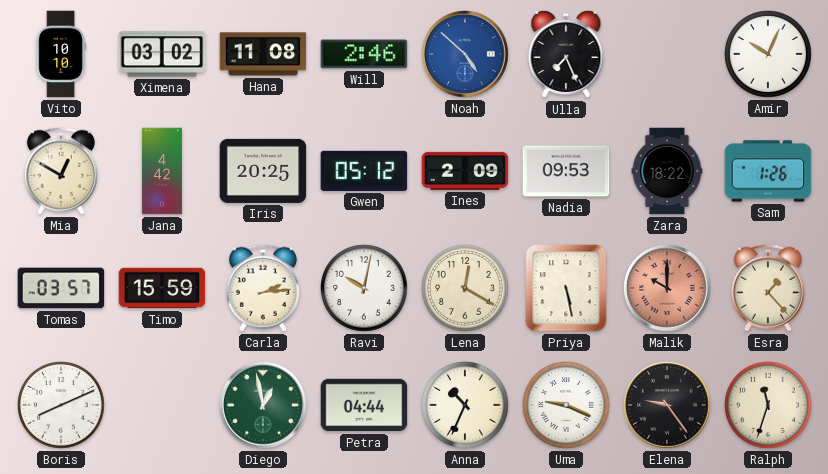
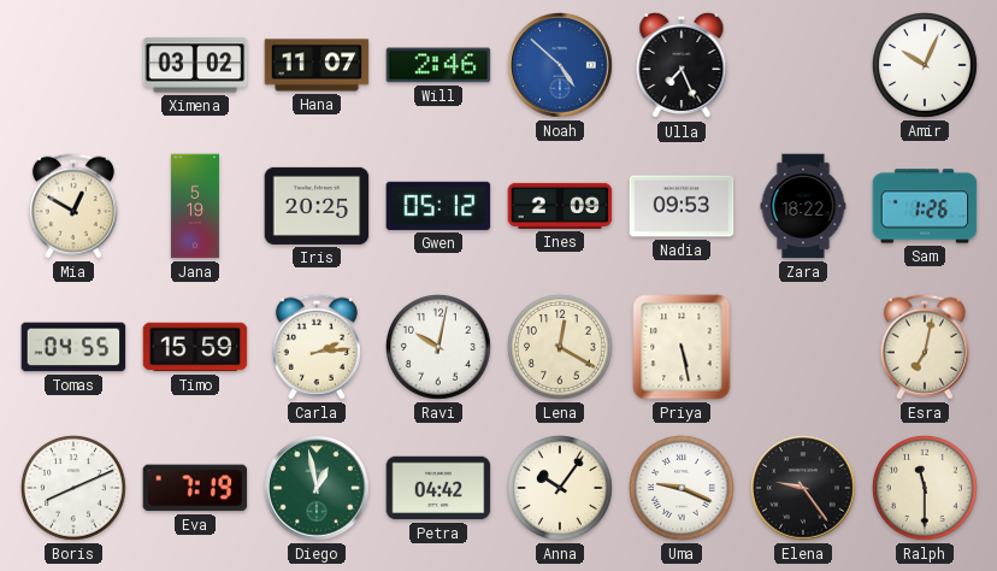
Vito: 10:10 -> none
Hana: 11:08 -> 11:07
Jana: 4:42 -> 5:19
Tomas: 03:57 -> 04:55
Malik: 10:00 -> none
Esra: 1:23 -> 7:02
Eva: none -> 7:19
Petra: 04:44 -> 04:42
Anna: 10:34 -> 10:06
Ralph: 11:33 -> 11:30
